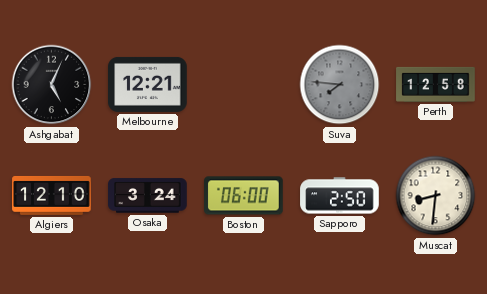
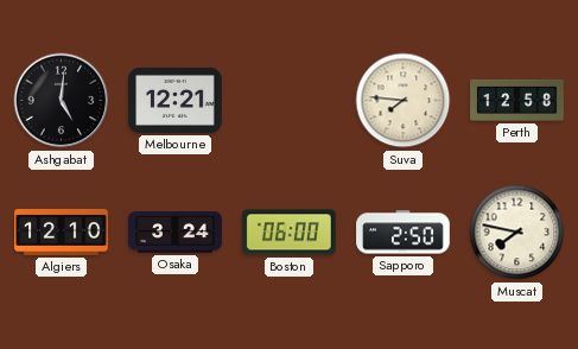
Ashgabat: 5:04 -> 5:01
Suva dial: grey -> cream
Muscat: 8:31 -> 7:47
